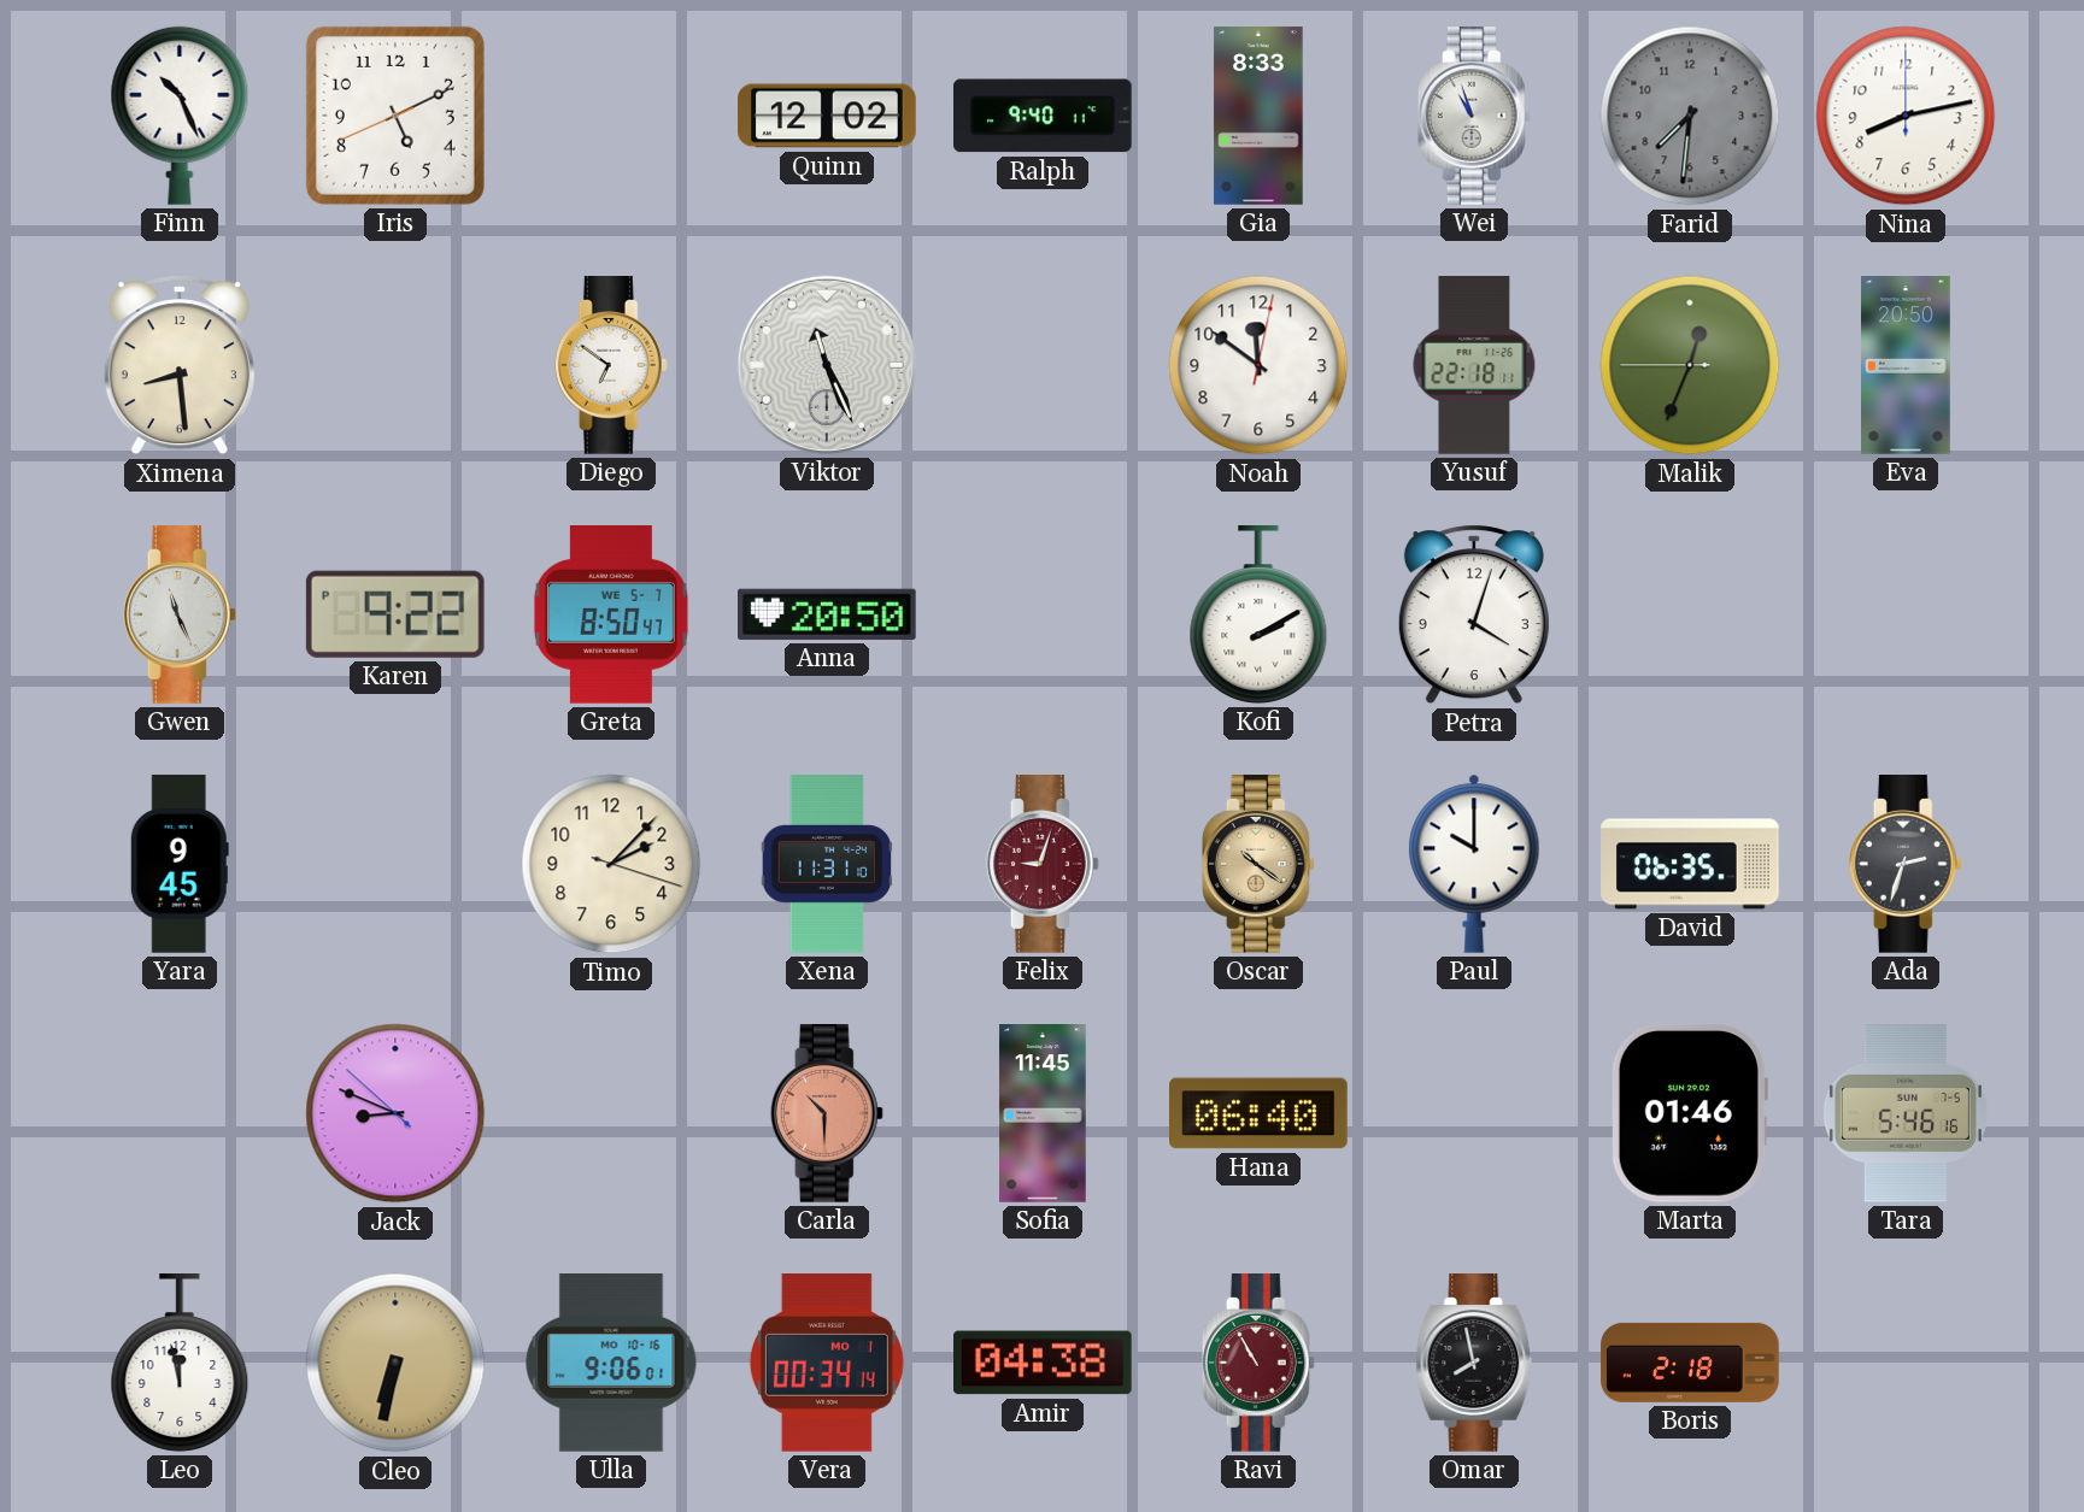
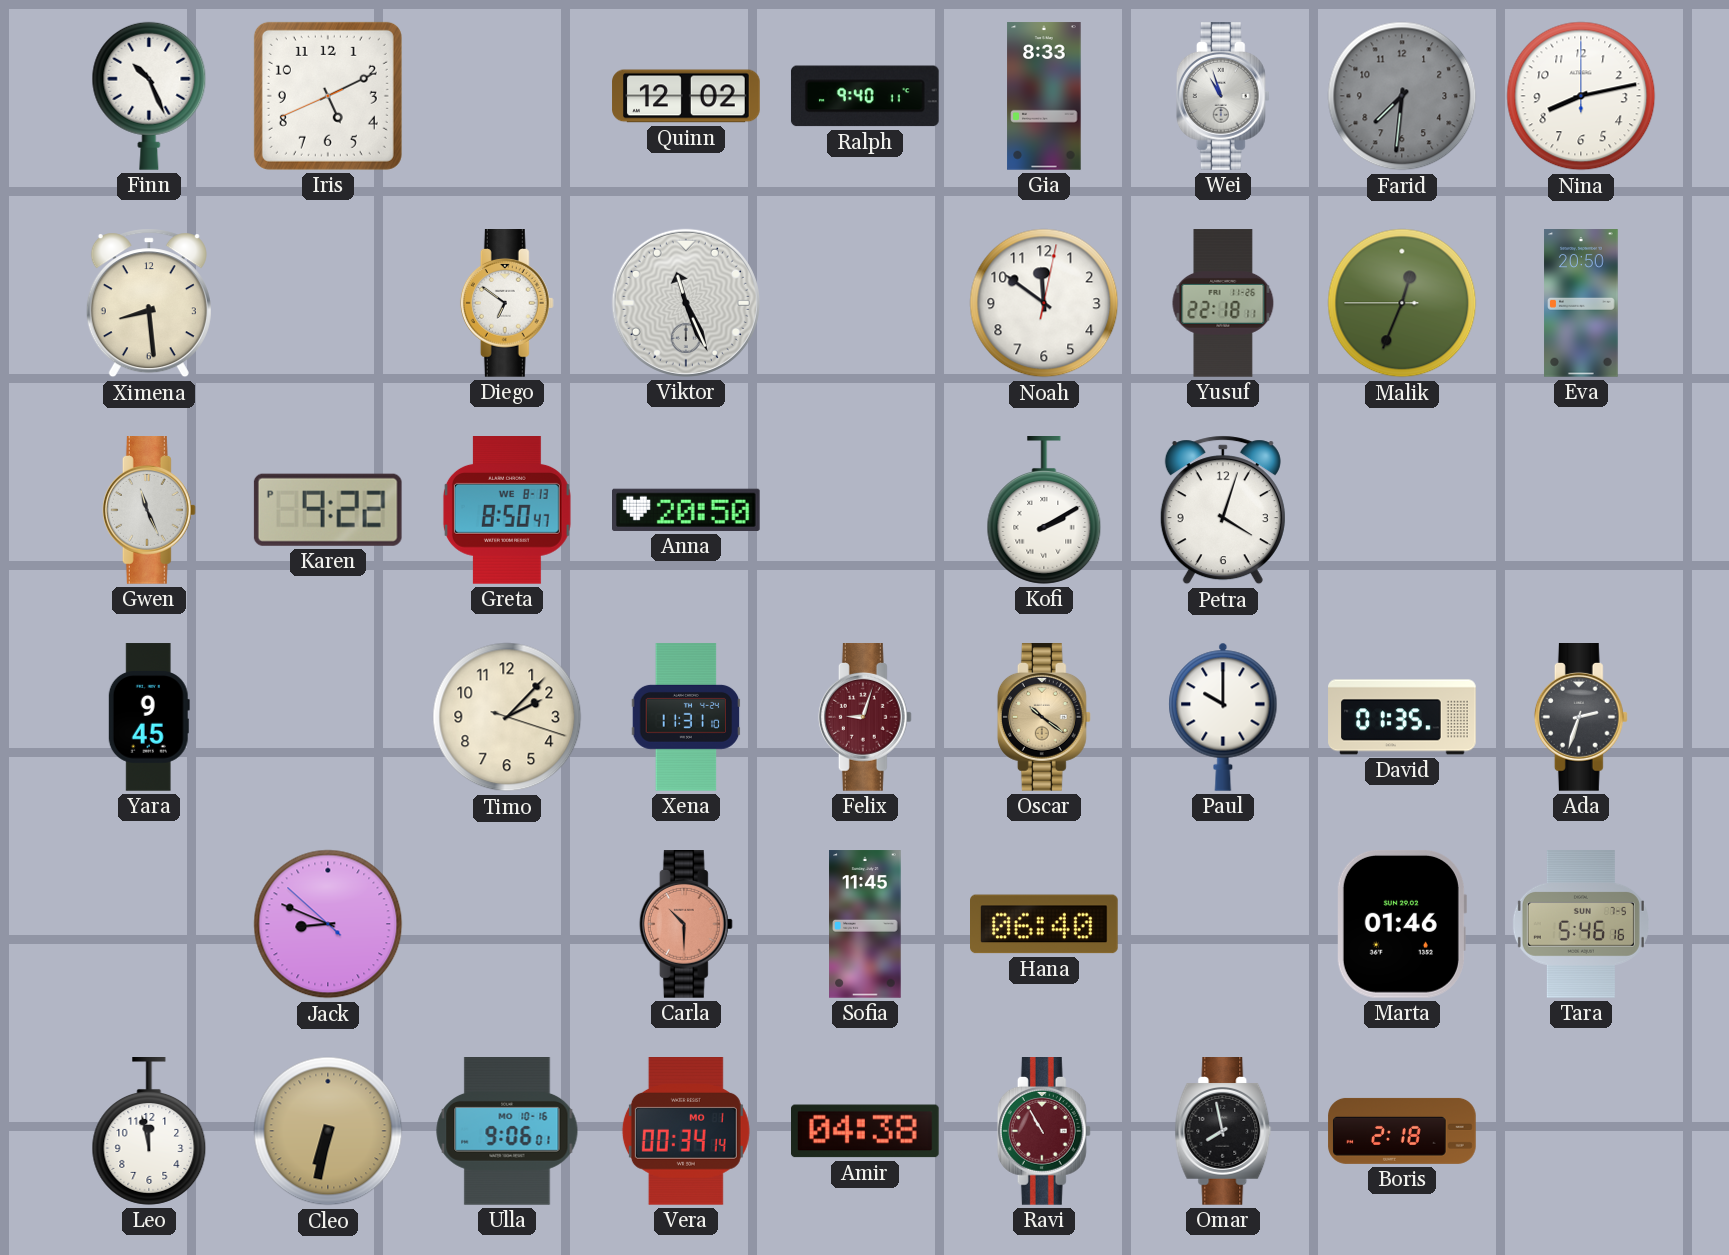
Greta date: WE 5-7 -> WE 8-13
David: 06:35 -> 01:35
